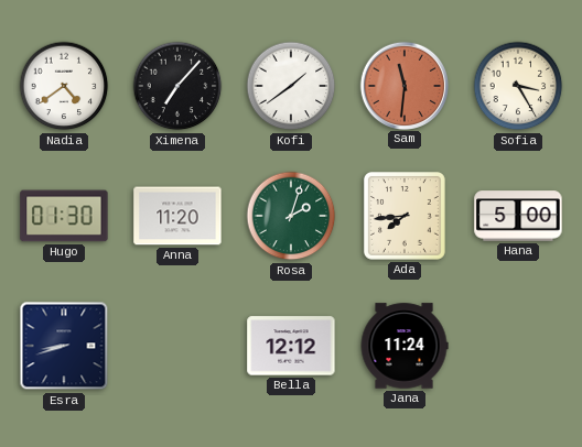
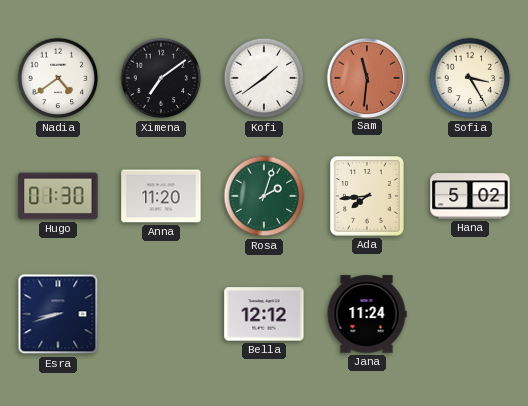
Ximena: 7:07 -> 7:09
Hana: 5:00 -> 5:02
